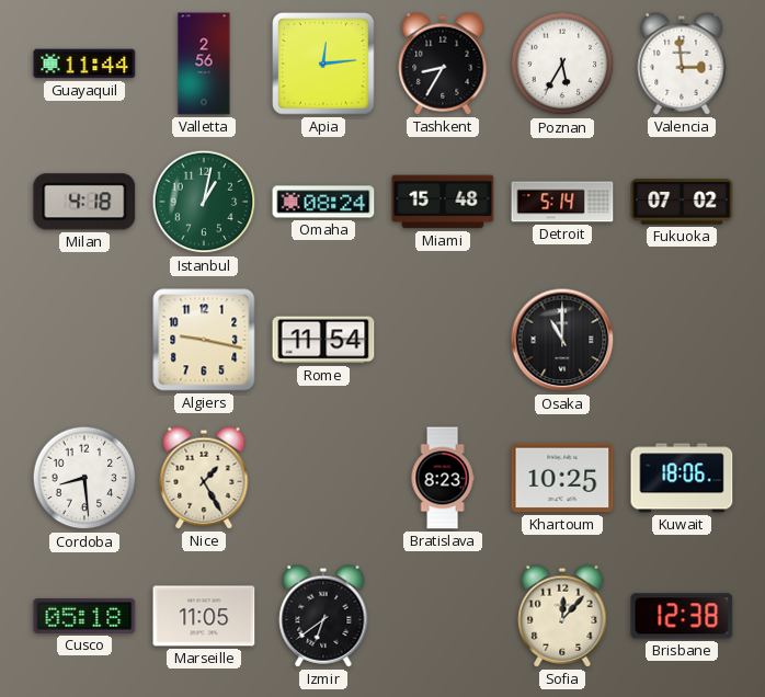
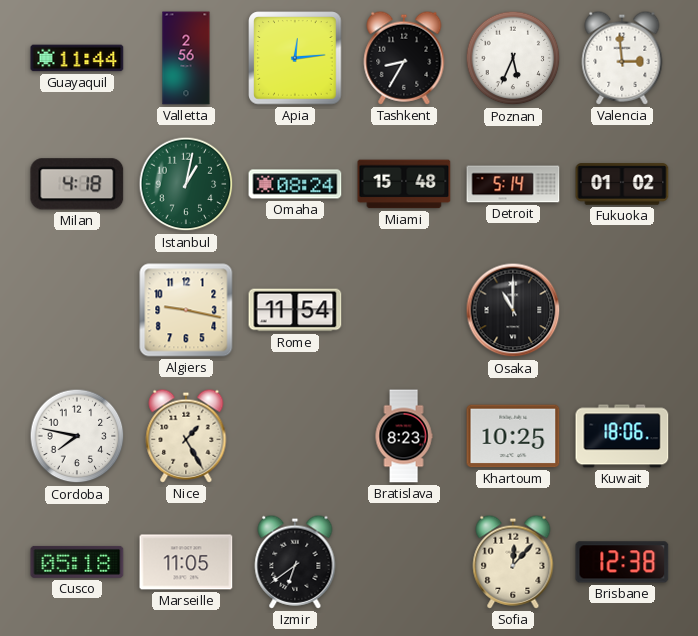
Poznan: 5:35 -> 5:34
Fukuoka: 07:02 -> 01:02
Cordoba: 8:29 -> 7:47
